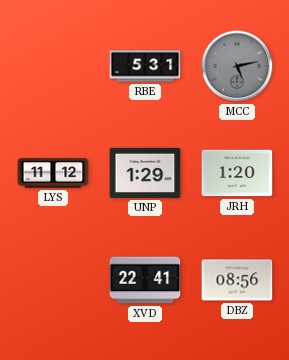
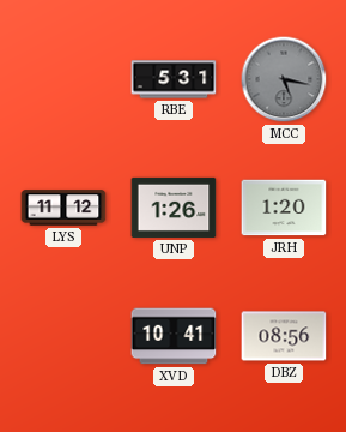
MCC: 5:13 -> 5:17
UNP: 1:29 -> 1:26
XVD: 22:41 -> 10:41
